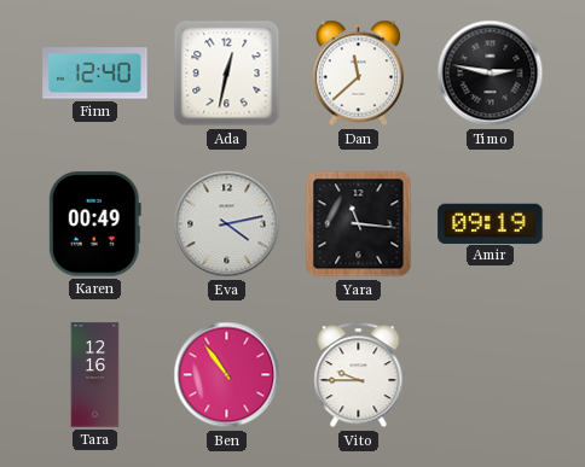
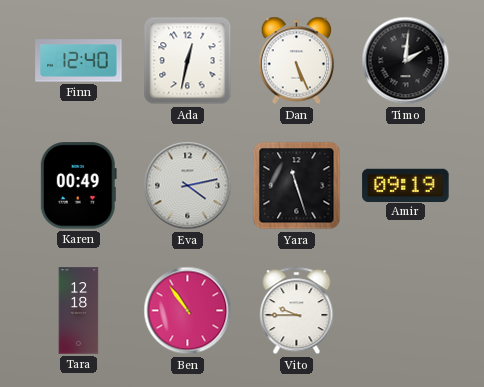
Dan: 11:38 -> 5:26
Timo: 2:47 -> 2:01
Yara: 11:16 -> 11:27
Tara: 12:16 -> 12:18
